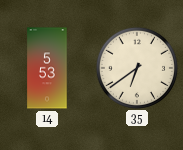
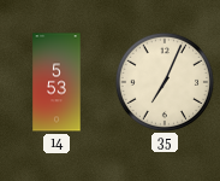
35: 6:39 -> 7:04
